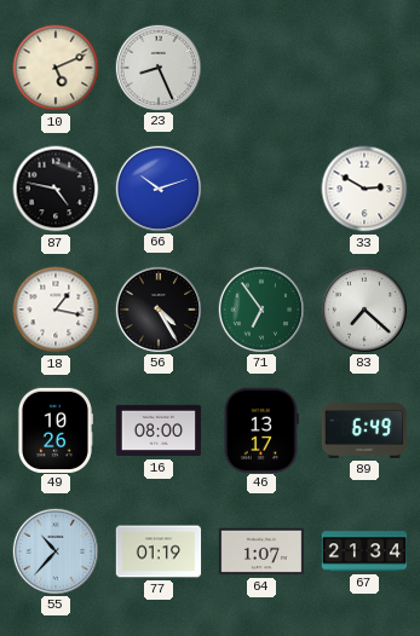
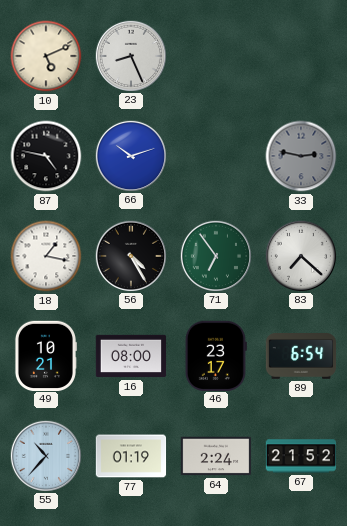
33: 2:50 -> 2:47
33 dial: white -> grey
49: 10:26 -> 10:21
46: 13:17 -> 23:17
89: 6:49 -> 6:54
64: 1:07 -> 2:24
67: 21:34 -> 21:52
